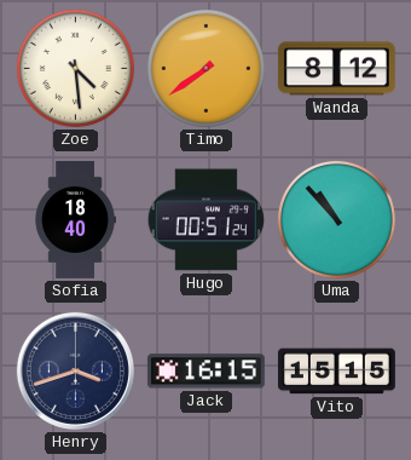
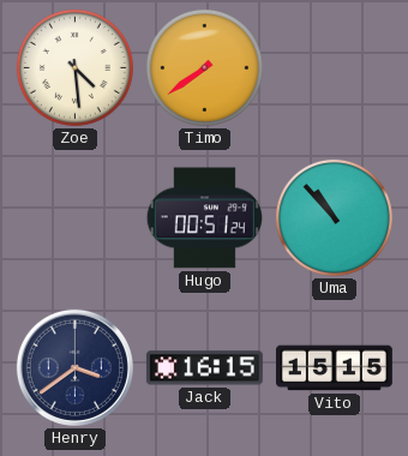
Wanda: 8:12 -> none
Sofia: 18:40 -> none
Henry: 3:42 -> 3:39
